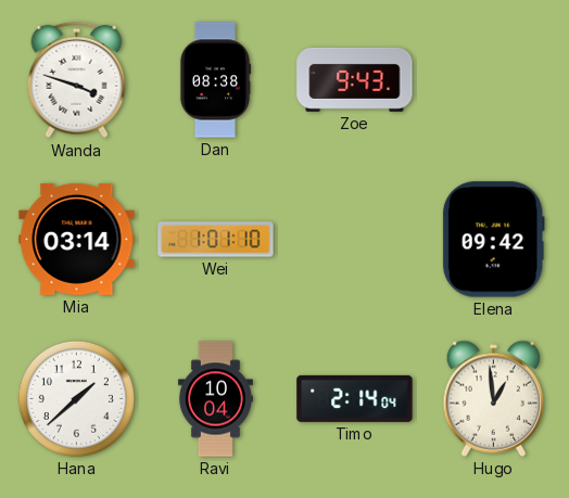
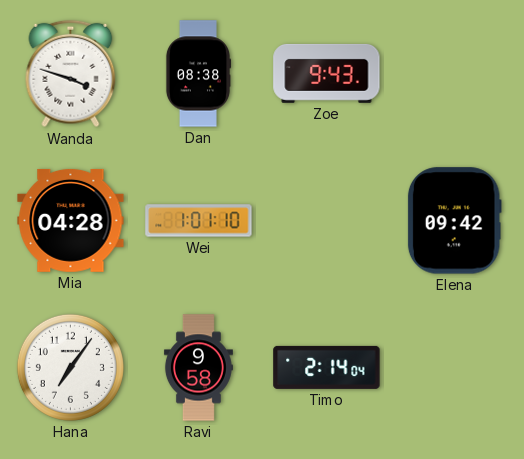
Mia: 03:14 -> 04:28
Hana: 1:38 -> 7:06
Ravi: 10:04 -> 9:58
Hugo: 12:59 -> none
